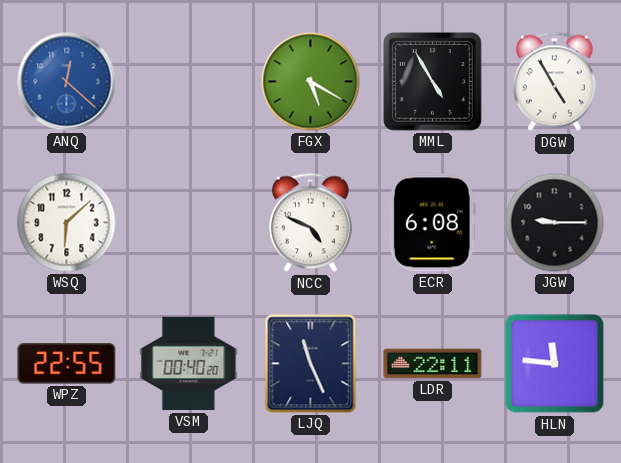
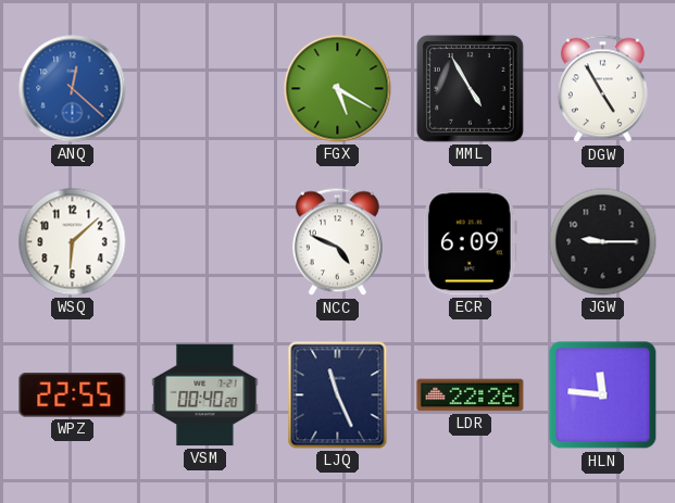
ECR: 6:08 -> 6:09
LDR: 22:11 -> 22:26
